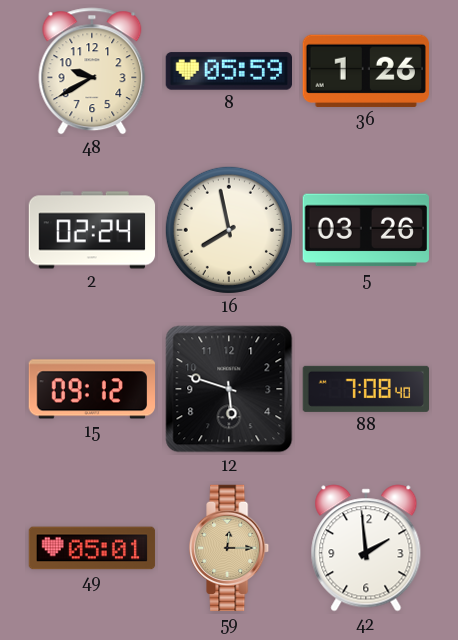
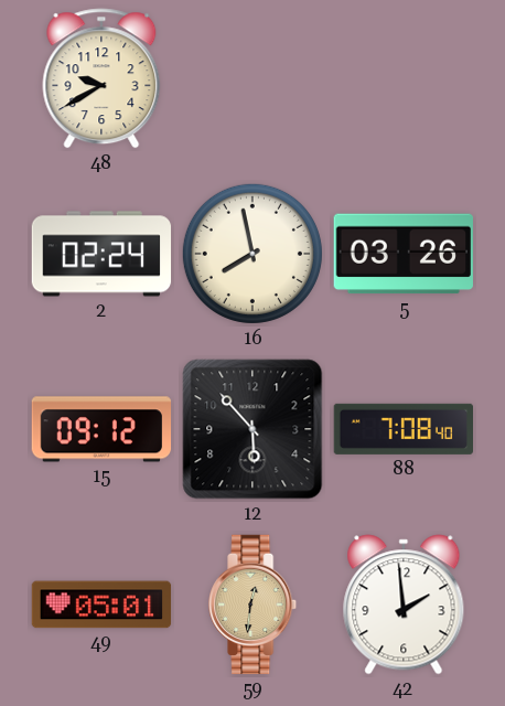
8: 05:59 -> none
36: 1:26 -> none
12: 5:48 -> 5:53
59: 12:15 -> 12:31
